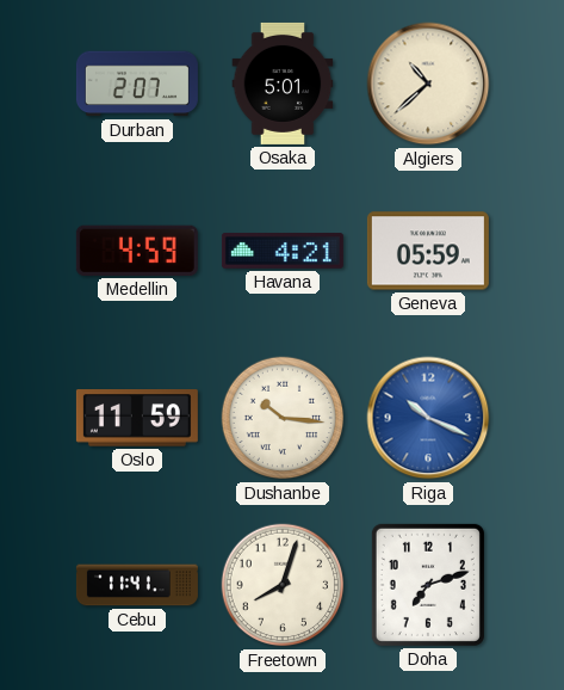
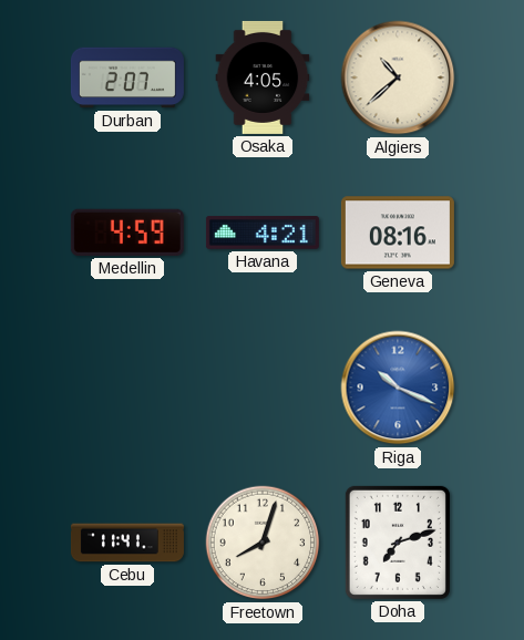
Osaka: 5:01 -> 4:05
Geneva: 05:59 -> 08:16
Oslo: 11:59 -> none
Dushanbe: 10:16 -> none
